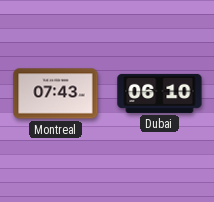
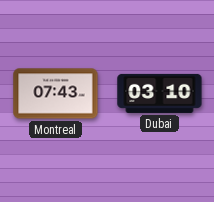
Dubai: 06:10 -> 03:10
